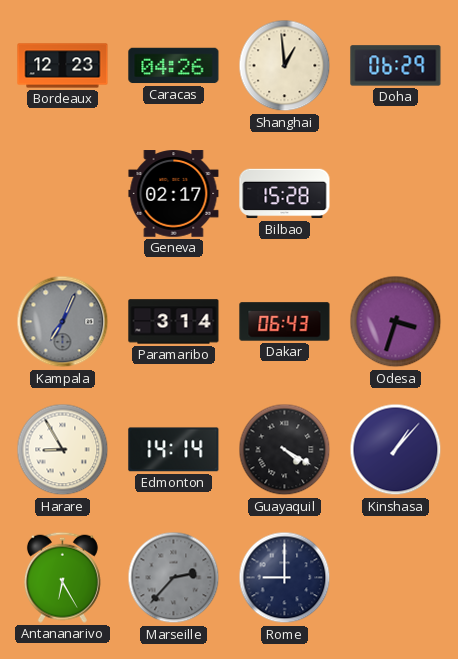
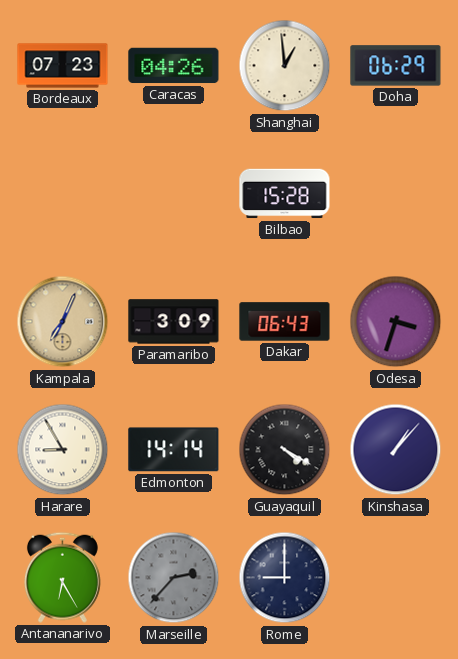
Bordeaux: 12:23 -> 07:23
Geneva: 02:17 -> none
Kampala dial: grey -> champagne
Paramaribo: 3:14 -> 3:09
